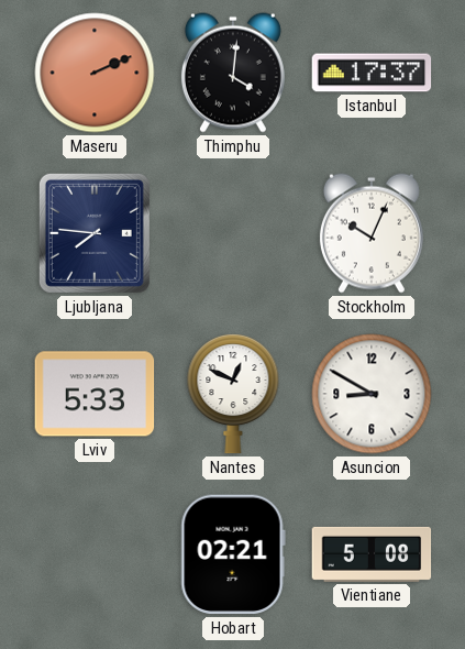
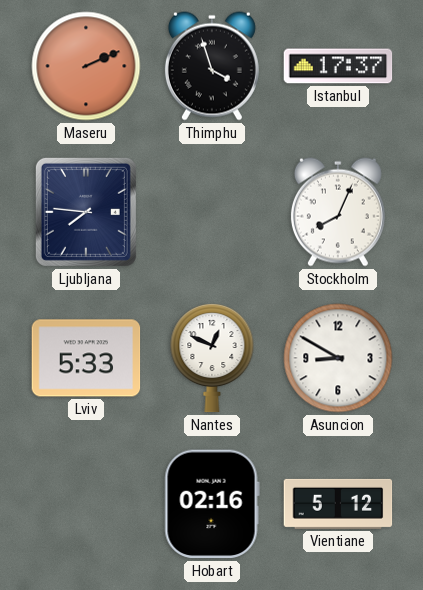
Thimphu: 4:01 -> 3:57
Stockholm: 10:04 -> 8:04
Hobart: 02:21 -> 02:16
Vientiane: 5:08 -> 5:12
